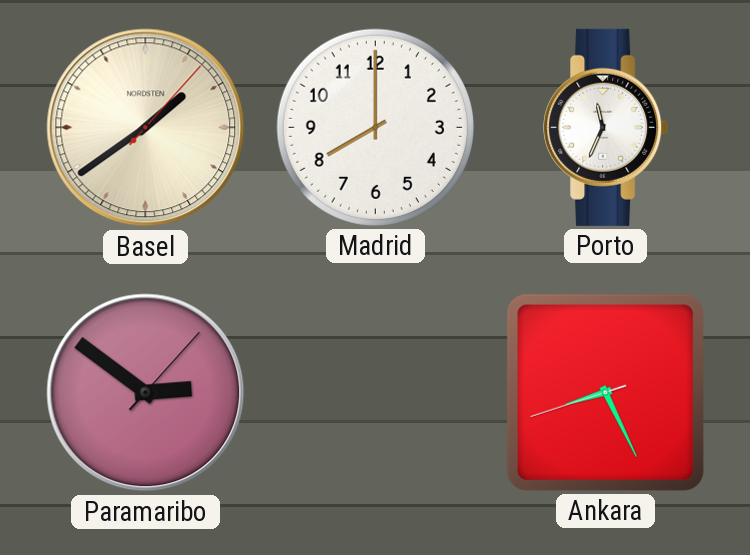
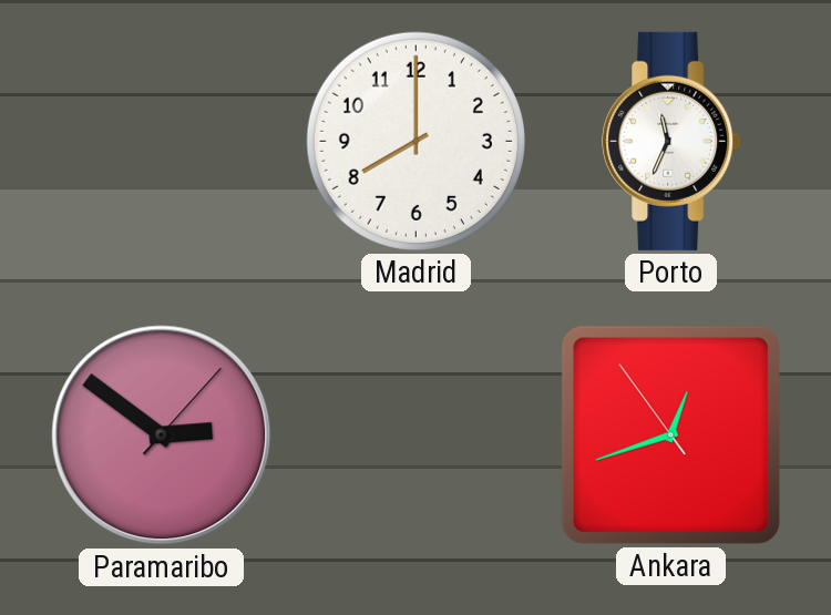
Basel: 1:39 -> none
Ankara: 8:25 -> 12:41
